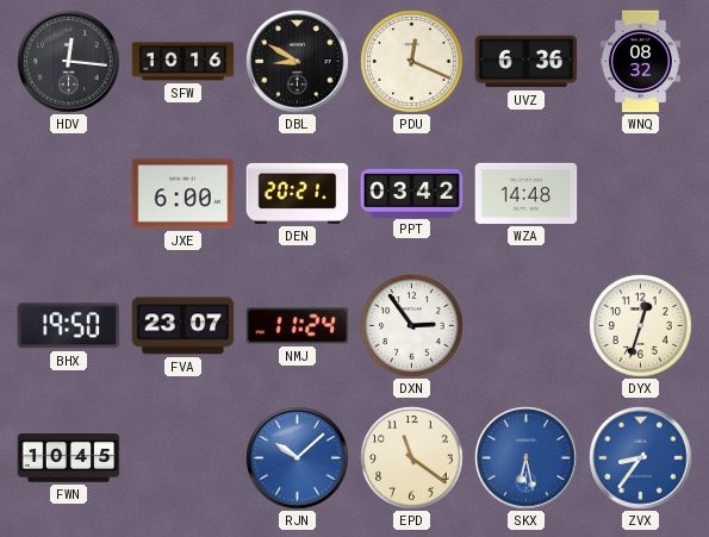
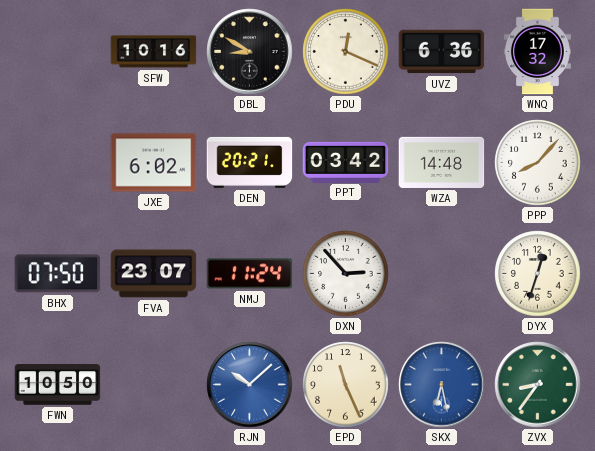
HDV: 12:16 -> none
WNQ: 08:32 -> 17:32
JXE: 6:00 -> 6:02
PPP: none -> 8:07
BHX: 19:50 -> 07:50
DXN: 2:54 -> 2:53
FWN: 10:45 -> 10:50
EPD: 11:21 -> 11:26
ZVX dial: blue -> green
